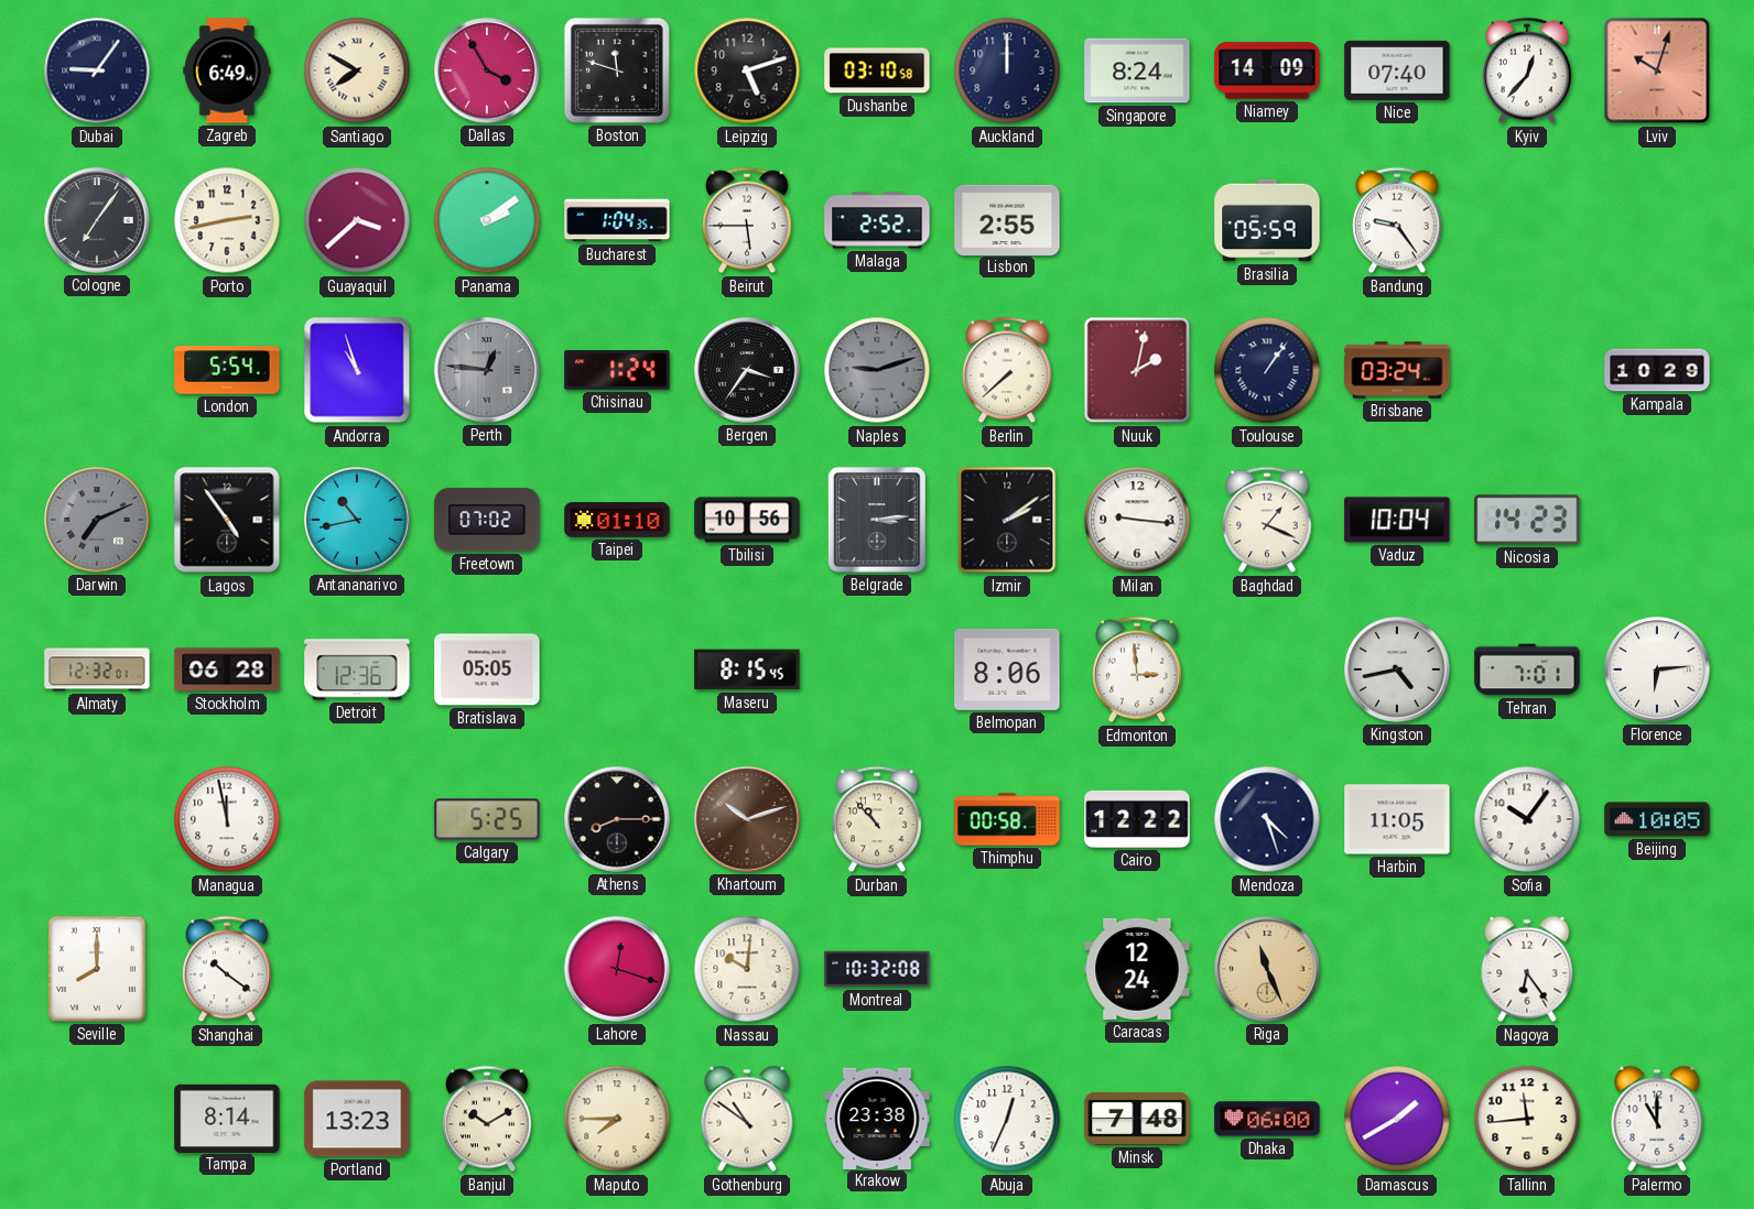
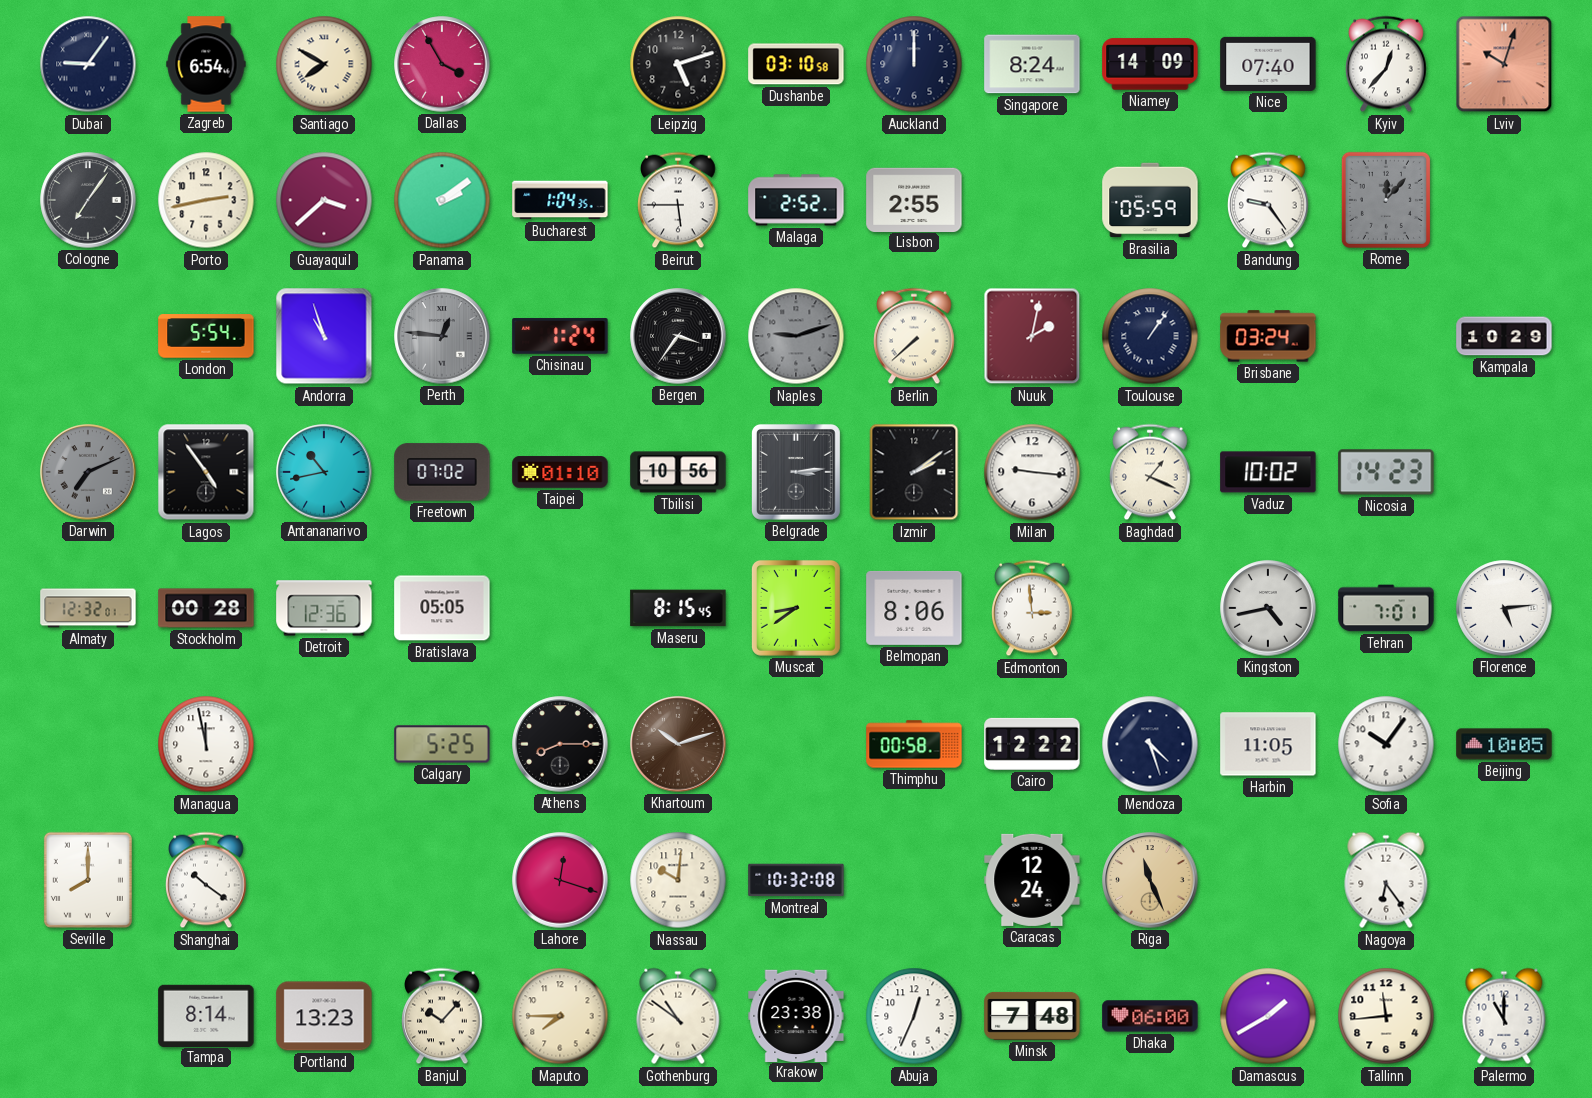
Zagreb: 6:49 -> 6:54
Boston: 11:48 -> none
Rome: none -> 12:07
Vaduz: 10:04 -> 10:02
Stockholm: 06:28 -> 00:28
Muscat: none -> 8:39
Florence: 6:14 -> 5:14
Durban: 10:53 -> none
Banjul: 10:10 -> 10:07
